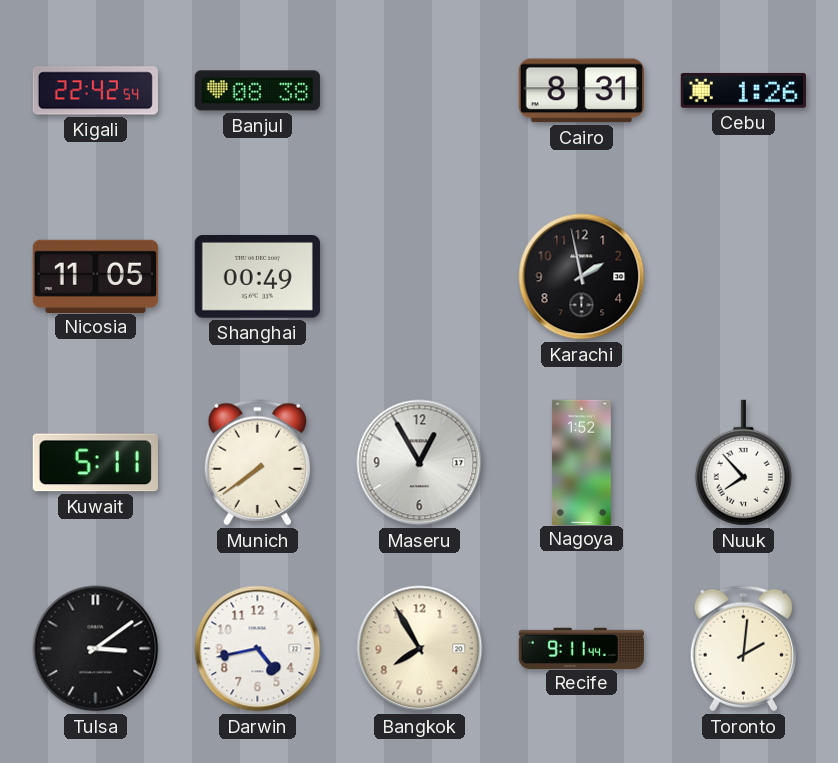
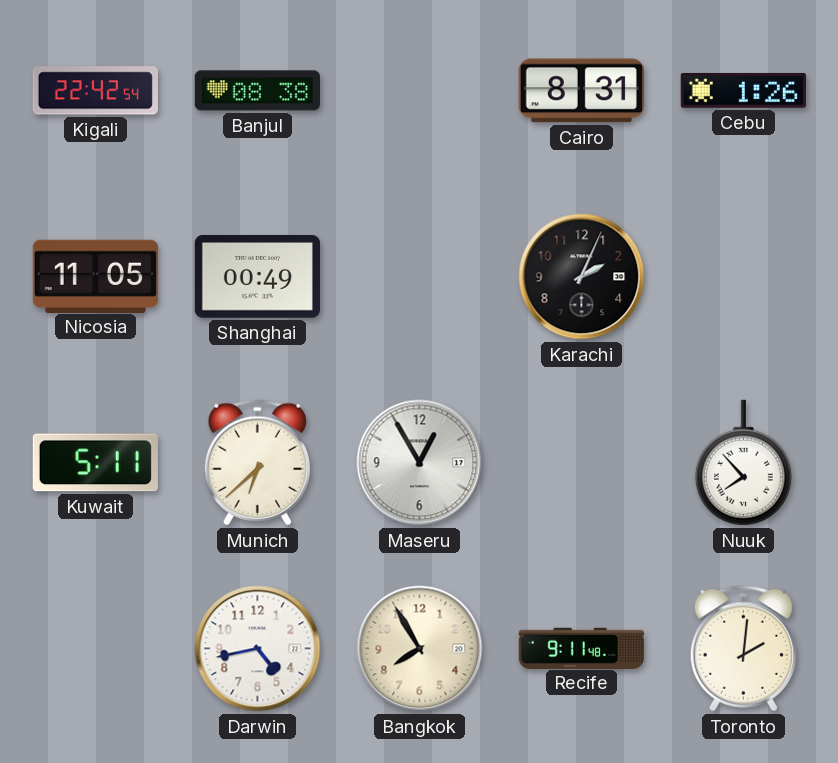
Karachi: 1:58 -> 2:04
Munich: 7:39 -> 6:38
Nagoya: 1:52 -> none
Tulsa: 3:09 -> none
Recife: 9:11:44 -> 9:11:48
